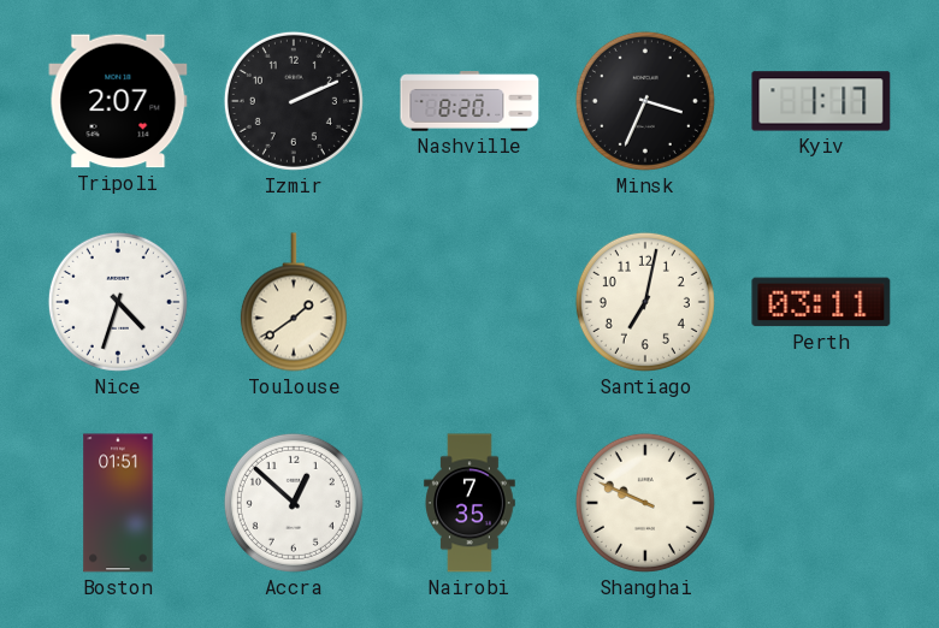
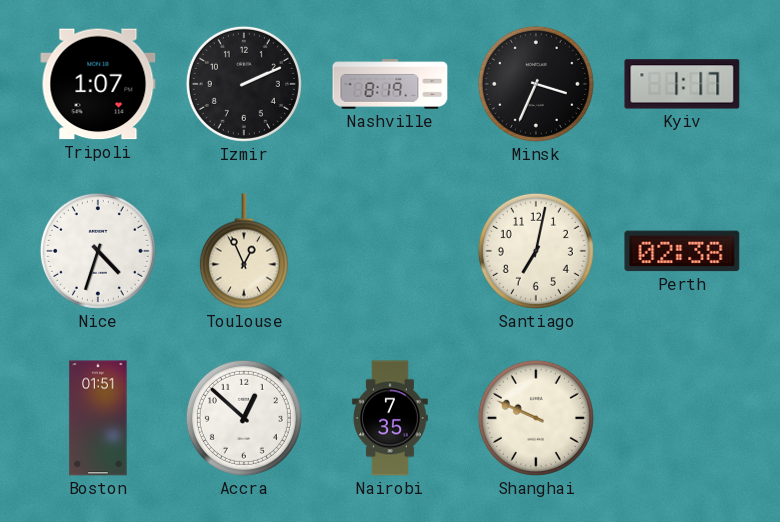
Tripoli: 2:07 -> 1:07
Nashville: 8:20 -> 8:19
Toulouse: 1:39 -> 12:56
Perth: 03:11 -> 02:38
